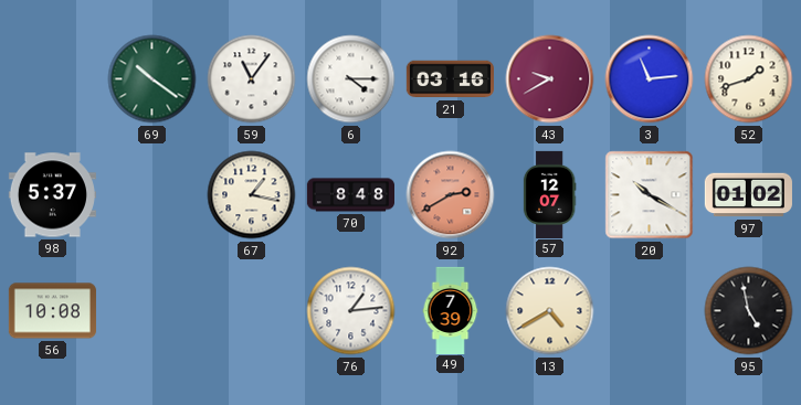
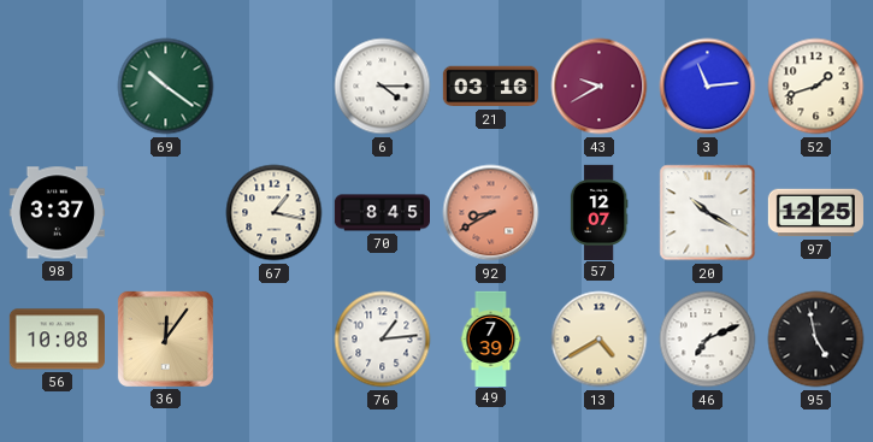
59: 11:06 -> none
98: 5:37 -> 3:37
70: 8:48 -> 8:45
92: 2:40 -> 8:40
97: 01:02 -> 12:25
36: none -> 12:06
46: none -> 7:11
